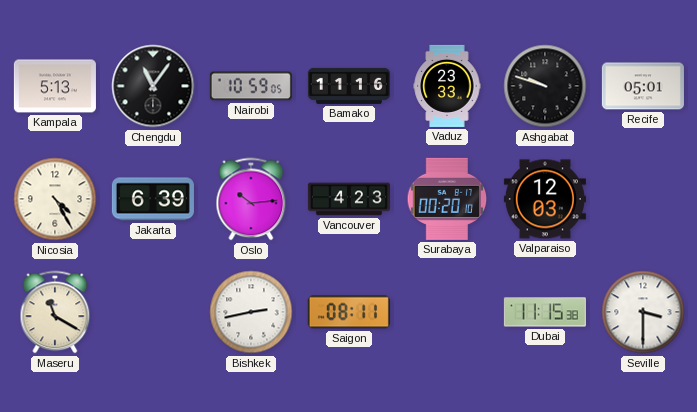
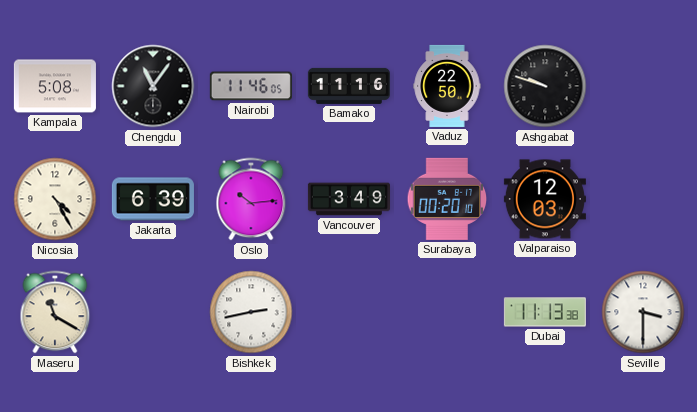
Kampala: 5:13 -> 5:08
Nairobi: 10:59 -> 11:46
Vaduz: 23:33 -> 22:50
Recife: 05:01 -> none
Vancouver: 4:23 -> 3:49
Saigon: 08:11 -> none
Dubai: 11:15 -> 11:13
